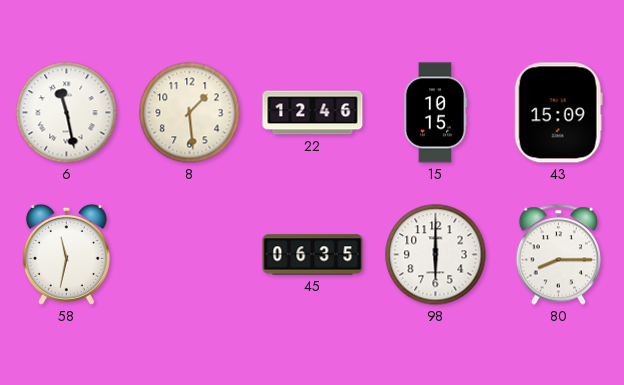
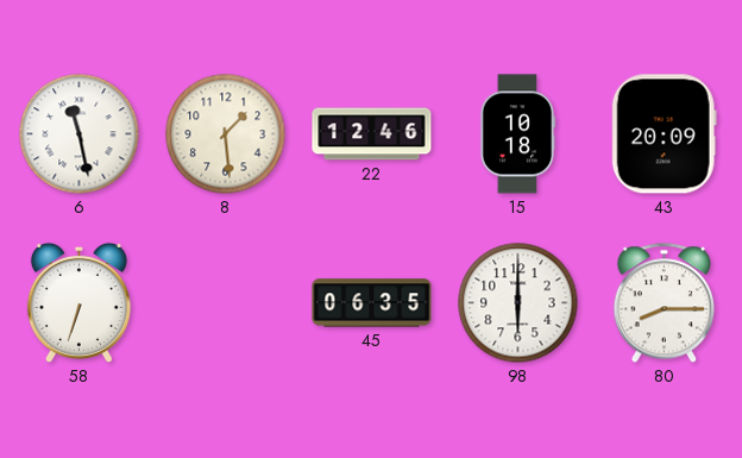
15: 10:15 -> 10:18
43: 15:09 -> 20:09
58: 11:32 -> 6:33
